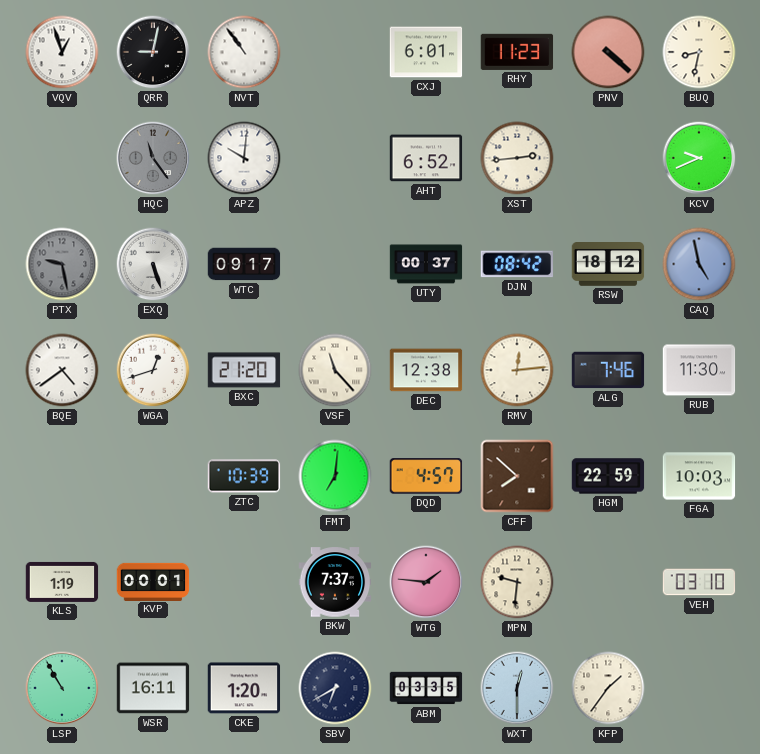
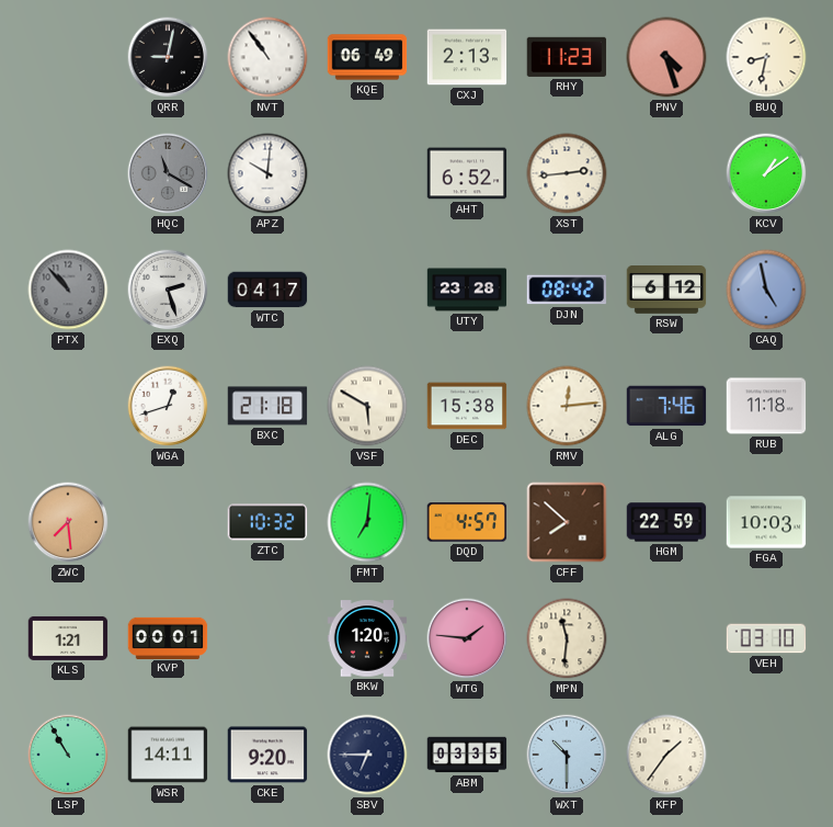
VQV: 12:57 -> none
KQE: none -> 06:49
CXJ: 6:01 -> 2:13
PNV: 4:22 -> 4:27
HQC: 11:24 -> 11:20
KCV: 9:41 -> 1:09
PTX: 9:28 -> 10:53
EXQ: 5:27 -> 2:27
WTC: 09:17 -> 04:17
UTY: 00:37 -> 23:28
RSW: 18:12 -> 6:12
BQE: 4:39 -> none
BXC: 21:20 -> 21:18
VSF: 11:23 -> 5:50
DEC: 12:38 -> 15:38
RUB: 11:30 -> 11:18
ZWC: none -> 7:29
ZTC: 10:39 -> 10:32
KLS: 1:19 -> 1:21
BKW: 7:37 -> 1:20
MPN: 9:31 -> 11:31
WSR: 16:11 -> 14:11
CKE: 1:20 -> 9:20
SBV: 6:40 -> 6:45
WXT: 12:30 -> 10:30
